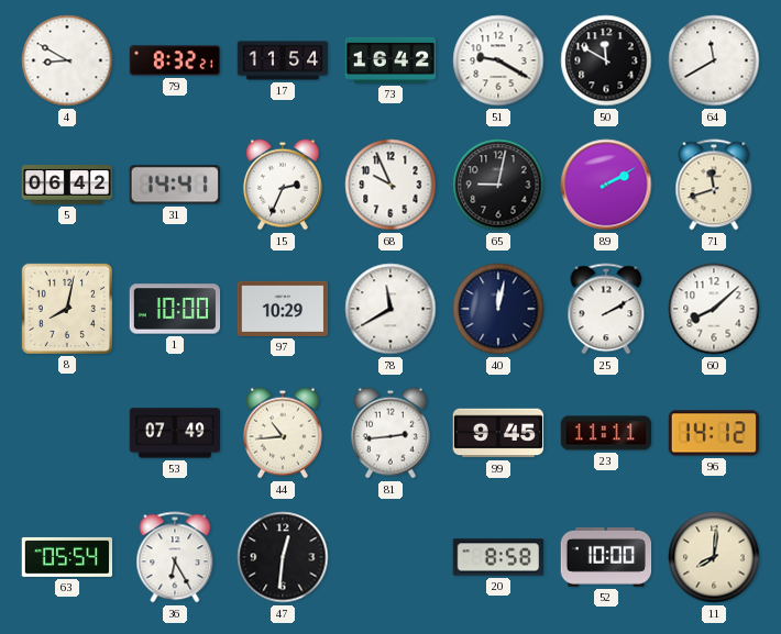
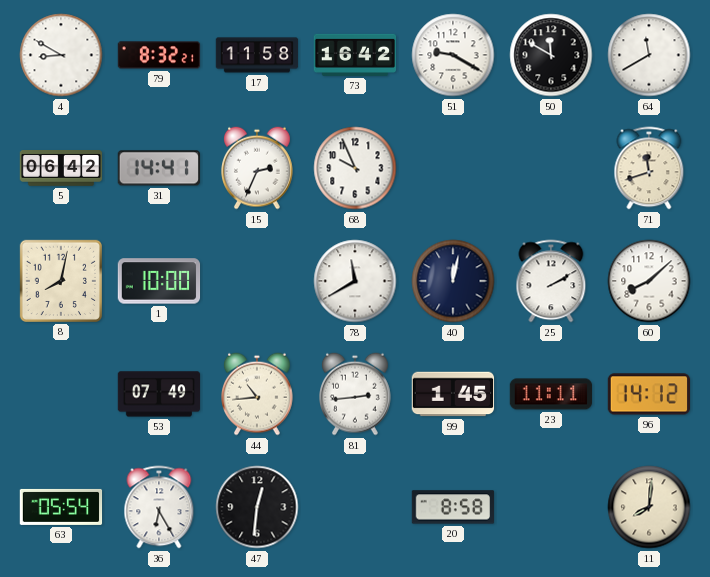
17: 11:54 -> 11:58
65: 9:02 -> none
89: 2:10 -> none
97: 10:29 -> none
99: 9:45 -> 1:45
52: 10:00 -> none
